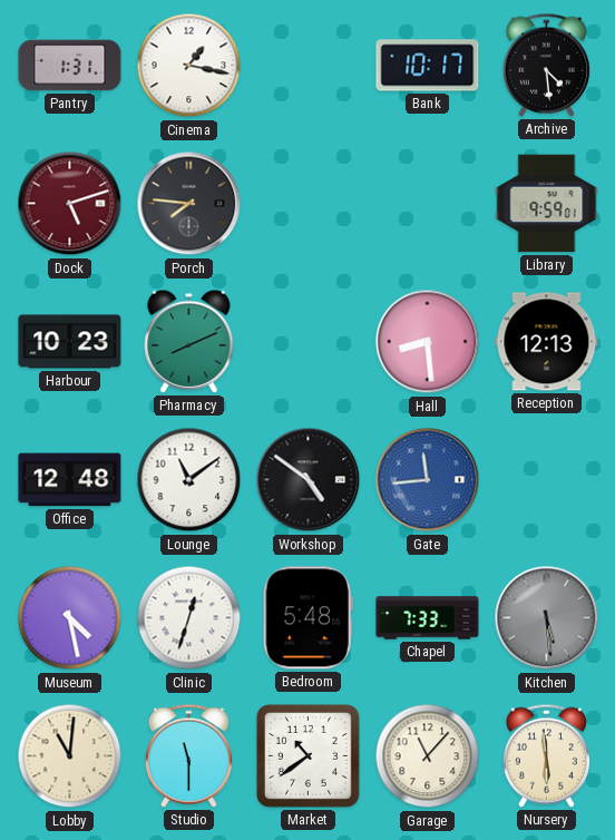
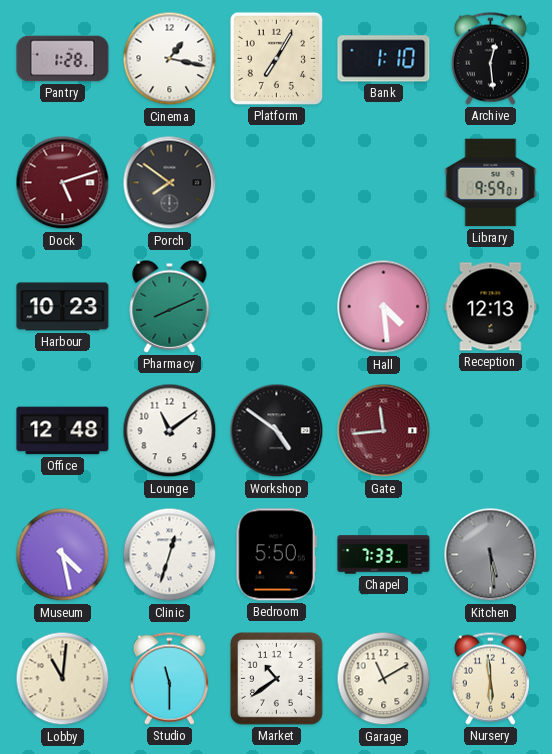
Pantry: 1:31 -> 1:28
Platform: none -> 7:05
Bank: 10:17 -> 1:10
Archive: 4:29 -> 12:29
Porch: 7:46 -> 7:51
Hall: 8:29 -> 4:29
Gate dial: blue -> burgundy
Bedroom: 5:48 -> 5:50
Garage: 11:07 -> 11:10
